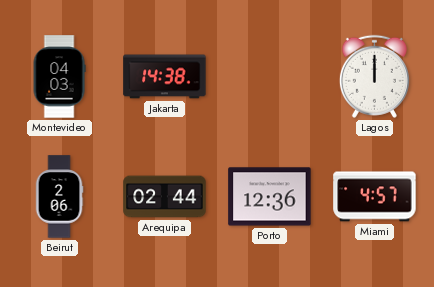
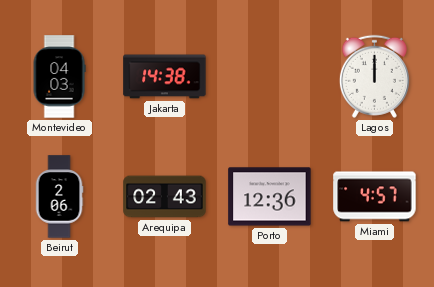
Arequipa: 02:44 -> 02:43
